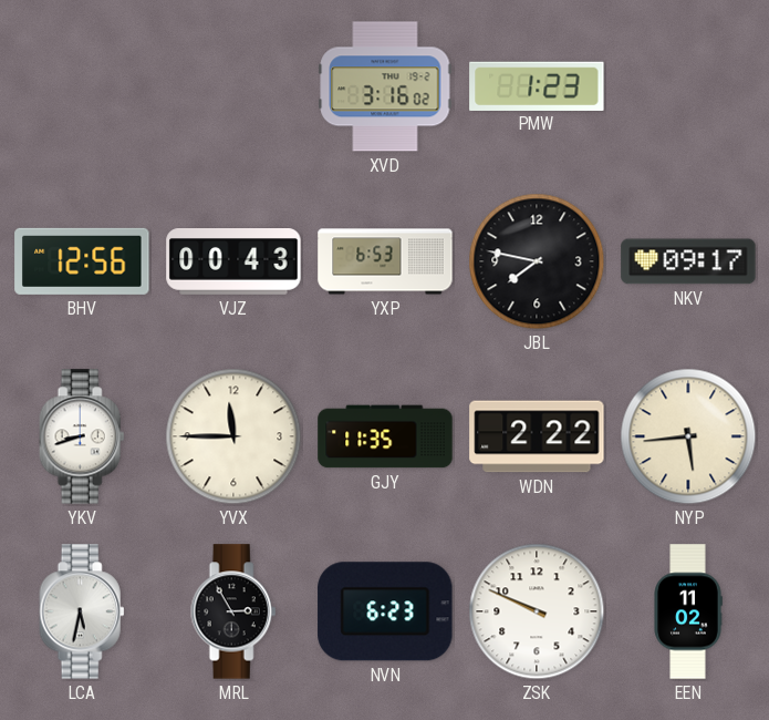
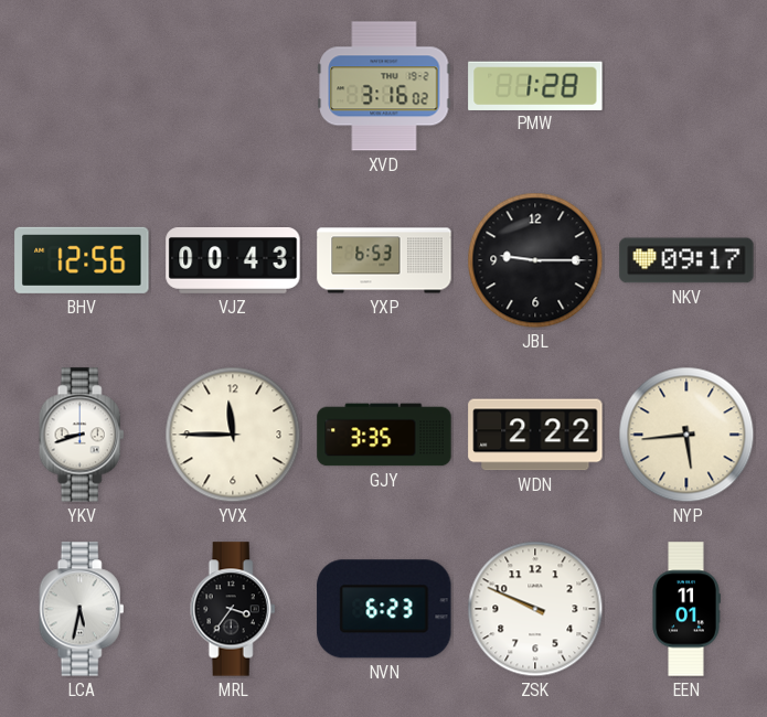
PMW: 1:23 -> 1:28
JBL: 7:47 -> 9:15
GJY: 11:35 -> 3:35
MRL: 2:55 -> 3:36
EEN: 11:02 -> 11:01
